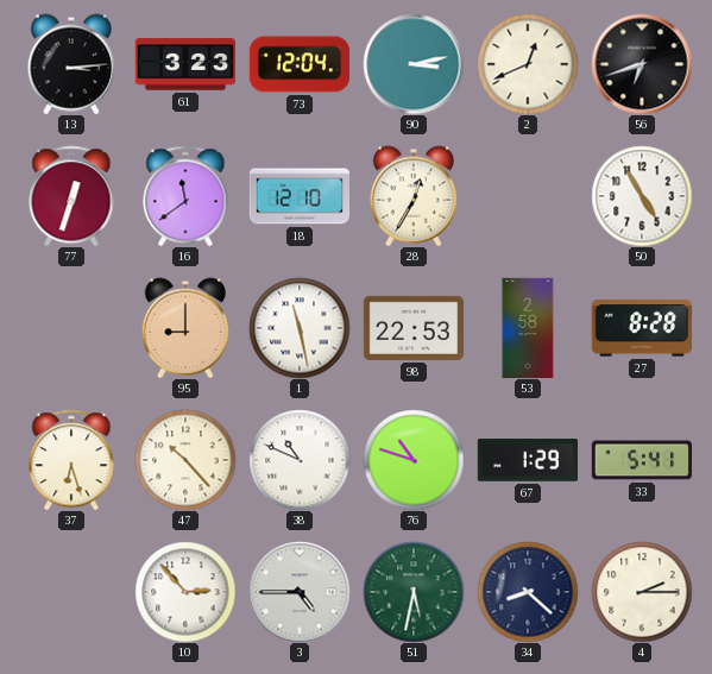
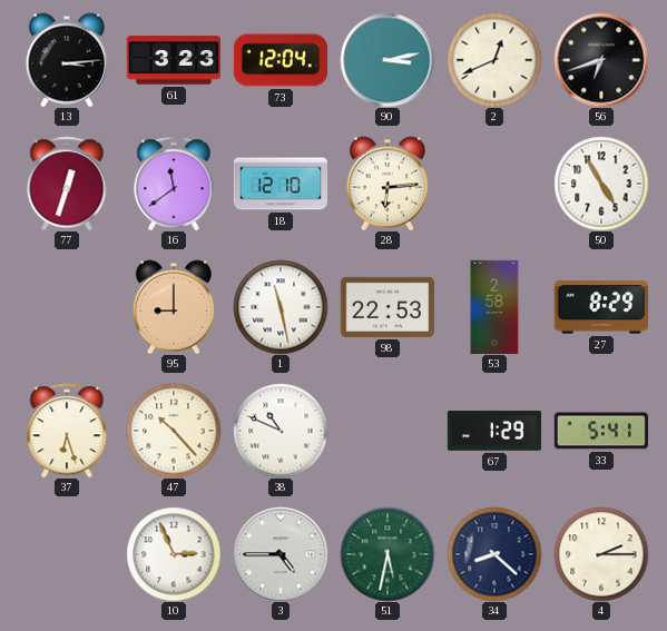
28: 12:35 -> 6:14
27: 8:28 -> 8:29
76: 10:48 -> none
10: 2:53 -> 2:56
